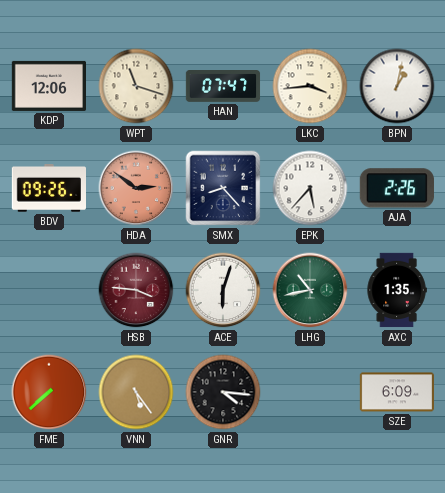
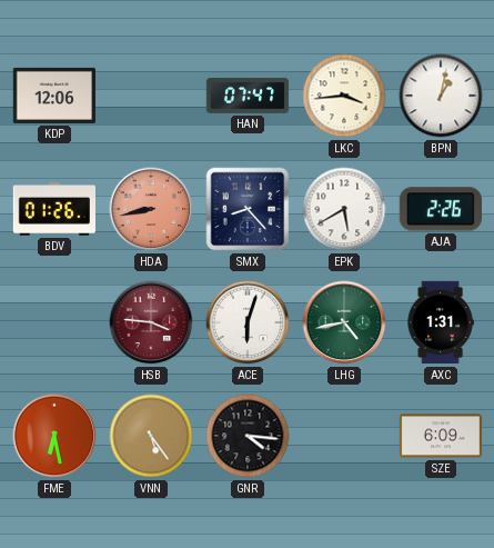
WPT: 11:18 -> none
BDV: 09:26 -> 01:26
HDA: 2:51 -> 8:43
EPK: 5:37 -> 5:40
LHG: 10:43 -> 4:43
AXC: 1:35 -> 1:31
FME: 7:38 -> 6:28
